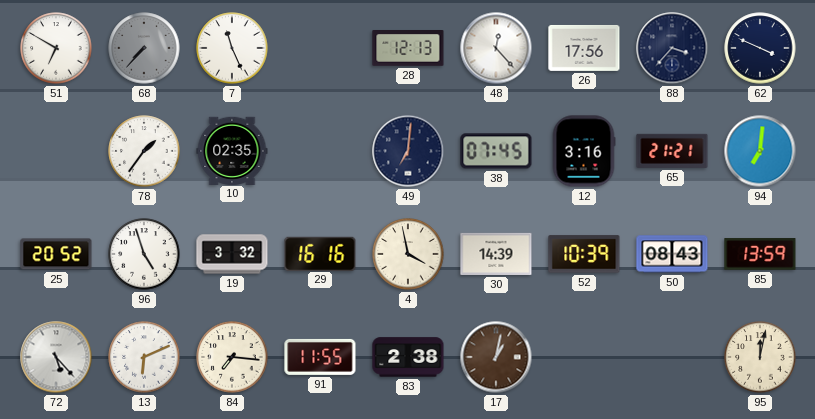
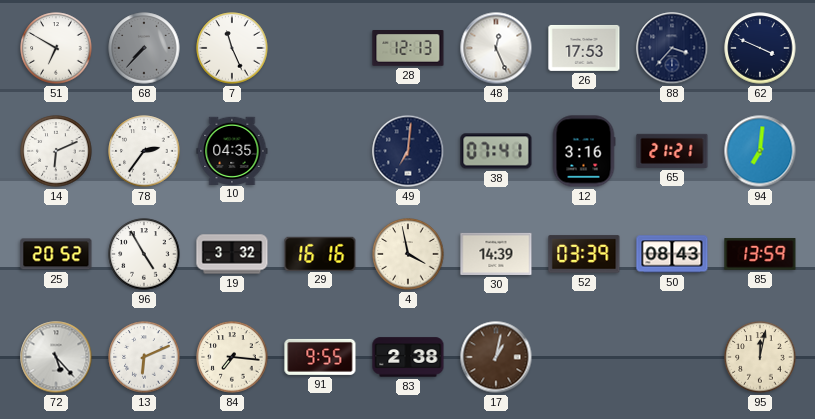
48: 12:23 -> 12:26
26: 17:56 -> 17:53
14: none -> 6:11
78: 1:36 -> 2:36
10: 02:35 -> 04:35
38: 07:45 -> 07:41
96: 4:57 -> 4:55
52: 10:39 -> 03:39
91: 11:55 -> 9:55
